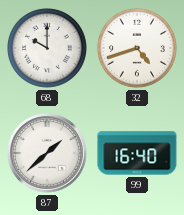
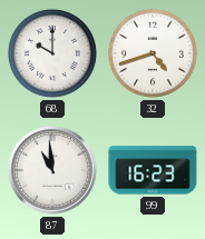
87: 1:38 -> 10:59
99: 16:40 -> 16:23
